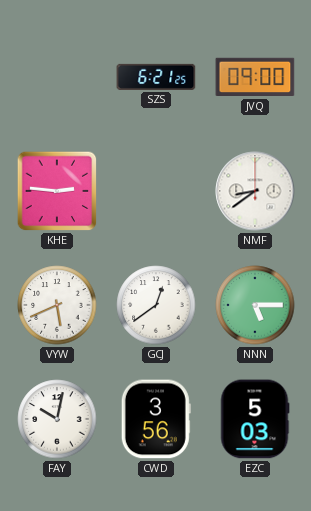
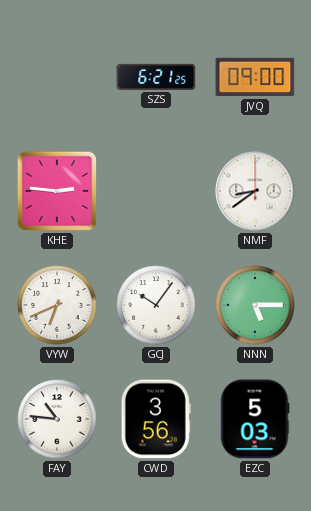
VYW: 5:41 -> 6:41
GCJ: 12:39 -> 10:06
FAY: 10:02 -> 10:46
